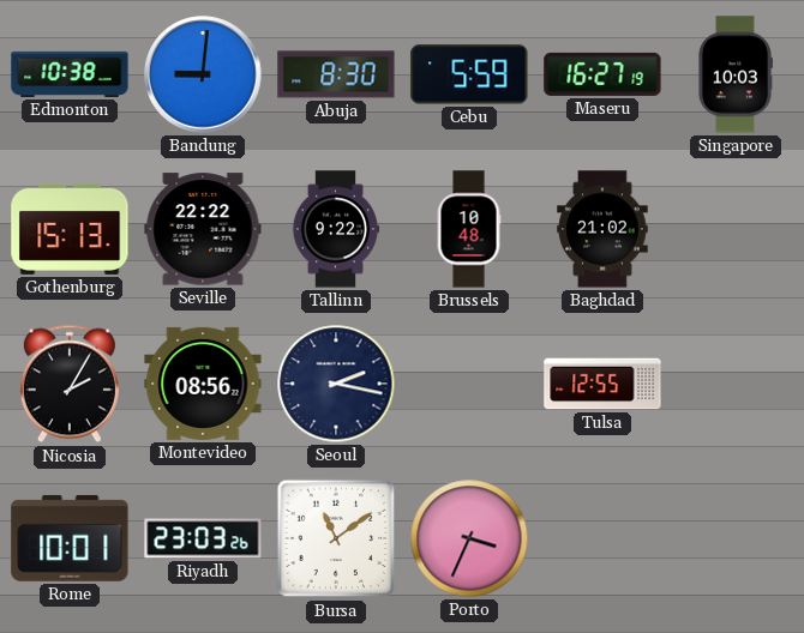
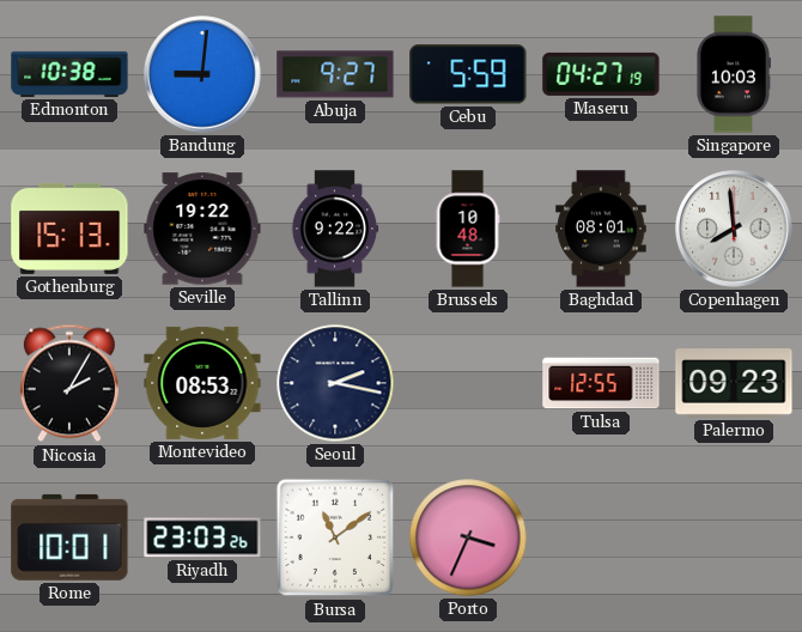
Abuja: 8:30 -> 9:27
Maseru: 16:27 -> 04:27
Seville: 22:22 -> 19:22
Baghdad: 21:02 -> 08:01
Copenhagen: none -> 7:59
Montevideo: 08:56 -> 08:53
Palermo: none -> 09:23
